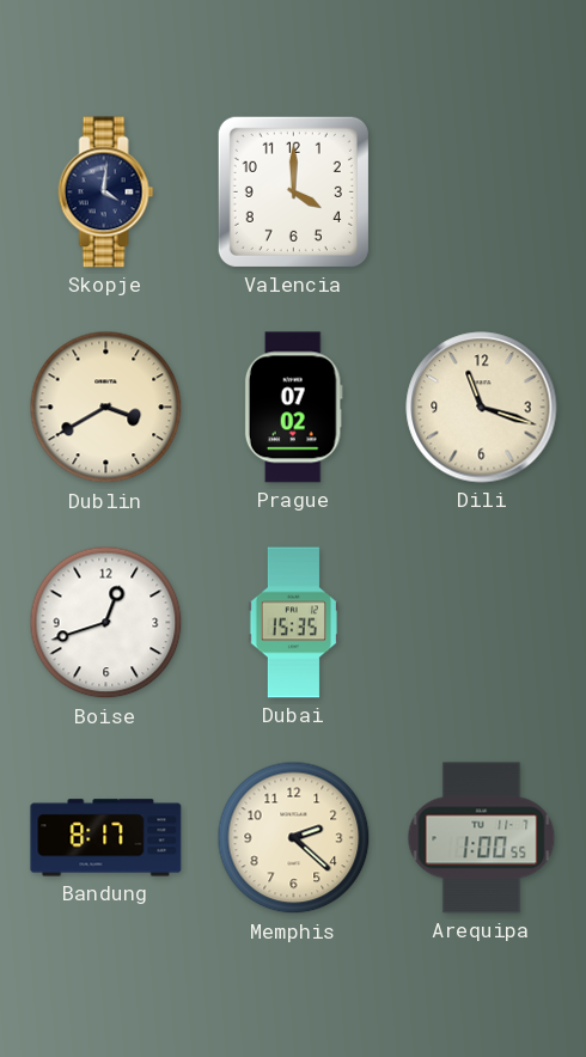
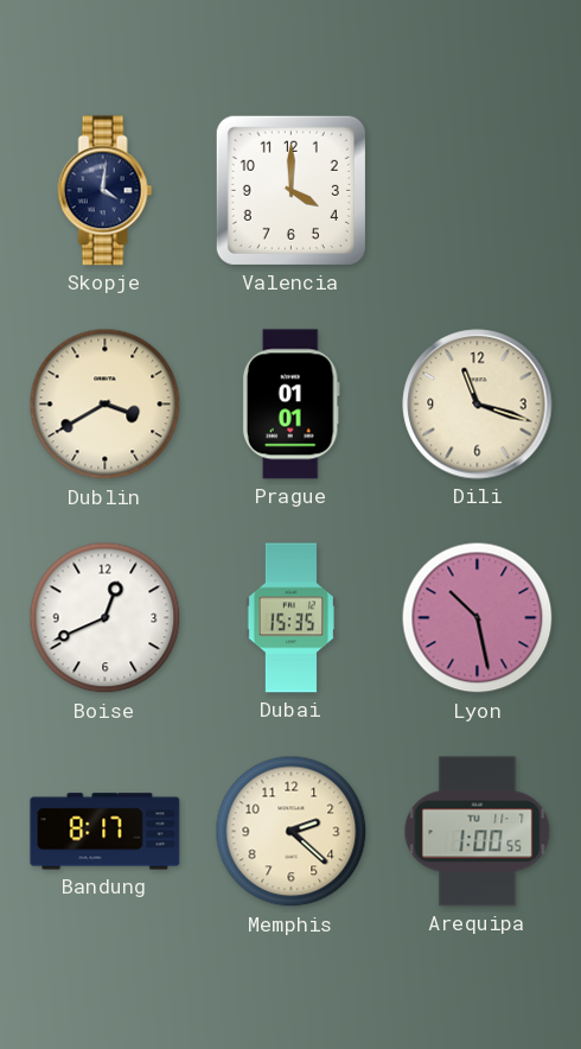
Prague: 07:02 -> 01:01
Boise: 12:42 -> 12:41
Lyon: none -> 10:28
